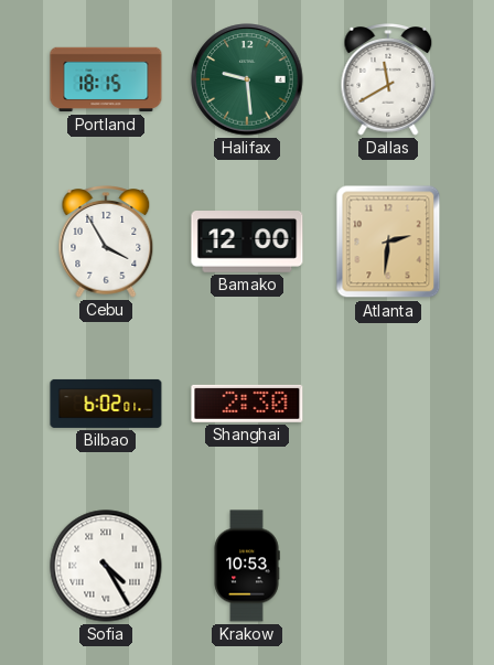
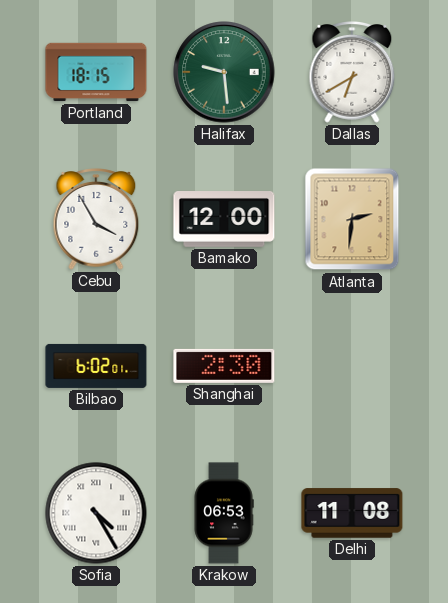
Dallas: 11:40 -> 6:40
Krakow: 10:53 -> 06:53
Delhi: none -> 11:08
